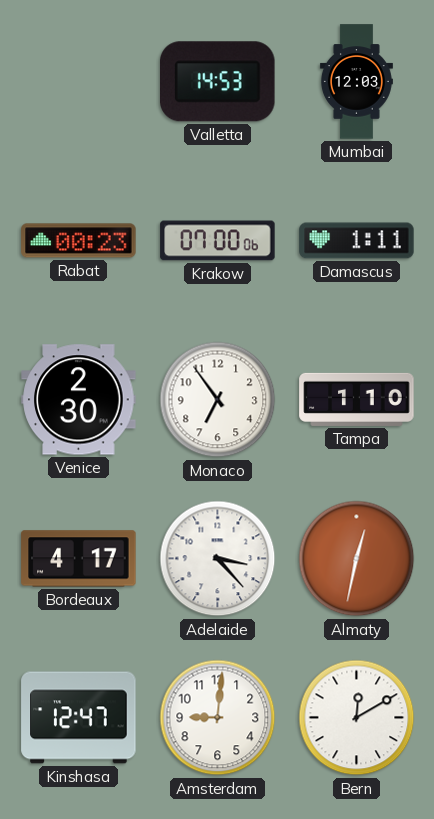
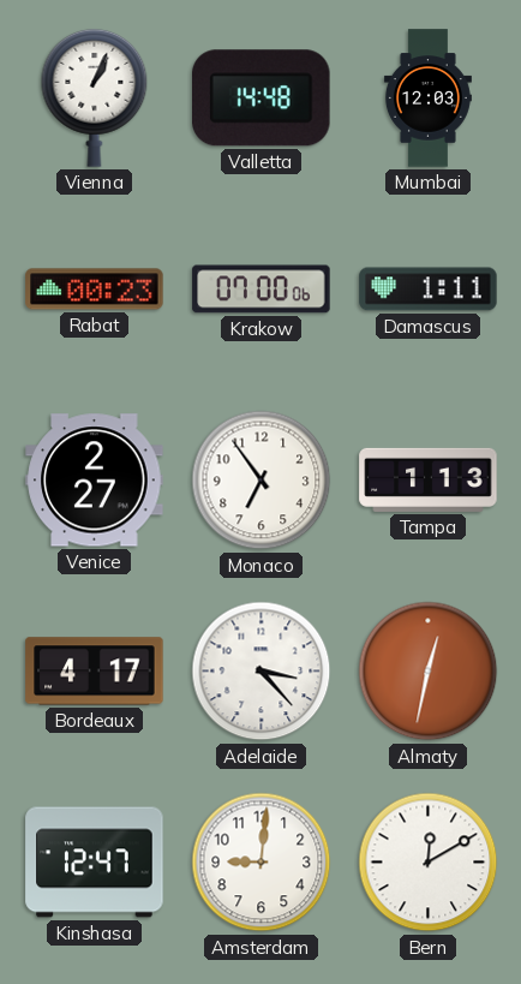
Vienna: none -> 1:04
Valletta: 14:53 -> 14:48
Venice: 2:30 -> 2:27
Tampa: 1:10 -> 1:13
